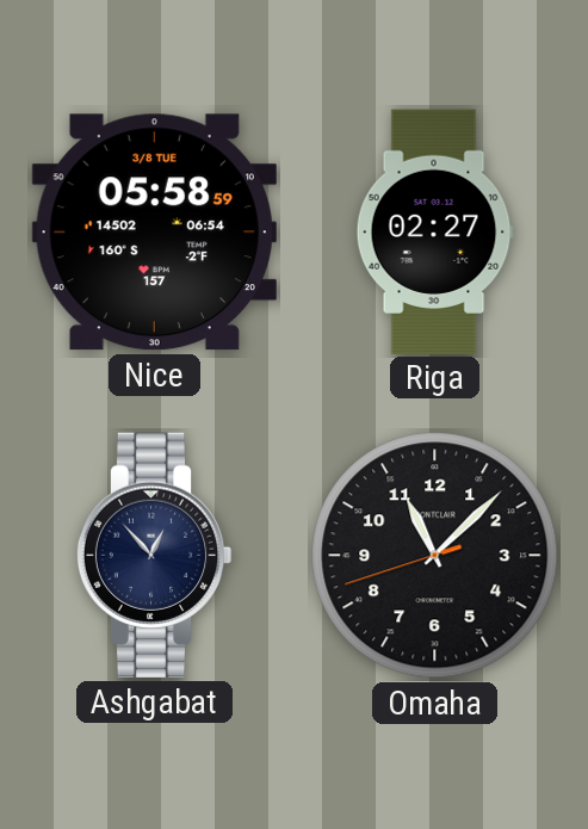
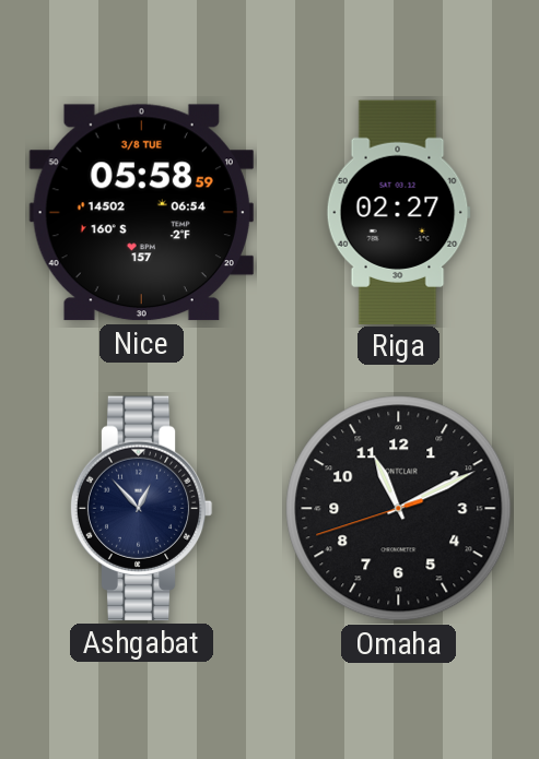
Omaha: 11:07 -> 11:10
